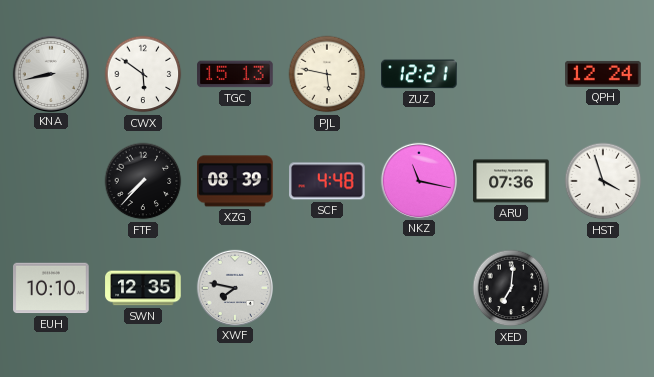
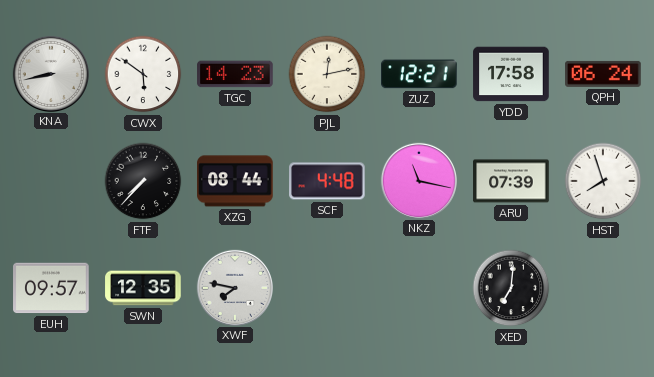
TGC: 15:13 -> 14:23
PJL: 5:47 -> 12:13
YDD: none -> 17:58
QPH: 12:24 -> 06:24
XZG: 08:39 -> 08:44
ARU: 07:36 -> 07:39
HST: 3:57 -> 7:57
EUH: 10:10 -> 09:57
